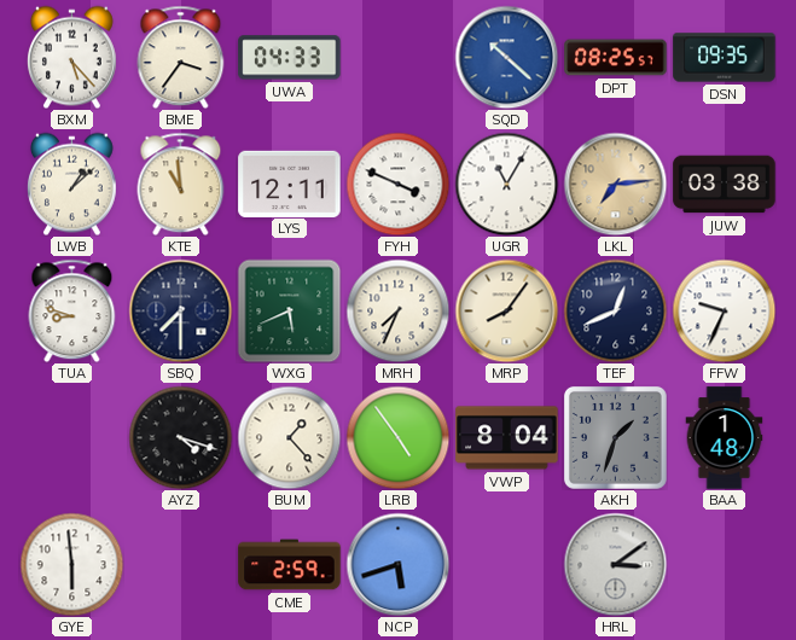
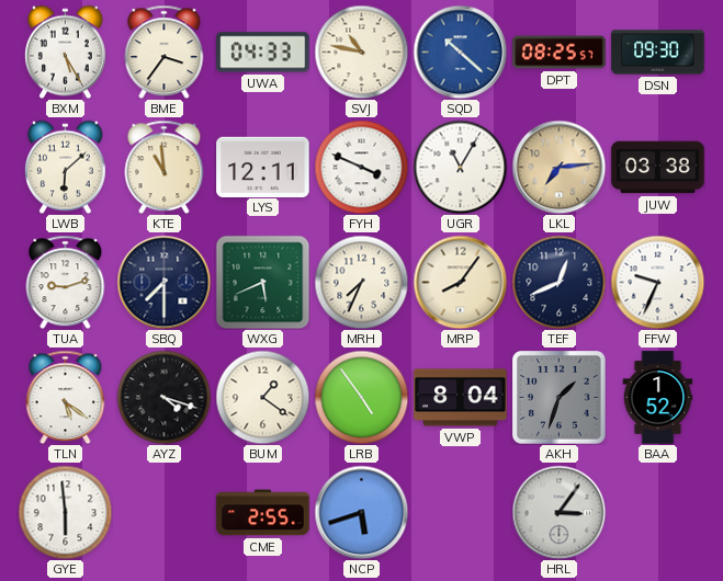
BXM: 5:23 -> 5:25
SVJ: none -> 10:47
DSN: 09:35 -> 09:30
LWB: 1:08 -> 6:08
TUA: 8:48 -> 9:12
TLN: none -> 5:21
BUM: 1:23 -> 1:21
BAA: 1:48 -> 1:52
CME: 2:59 -> 2:55
HRL: 3:09 -> 3:06
